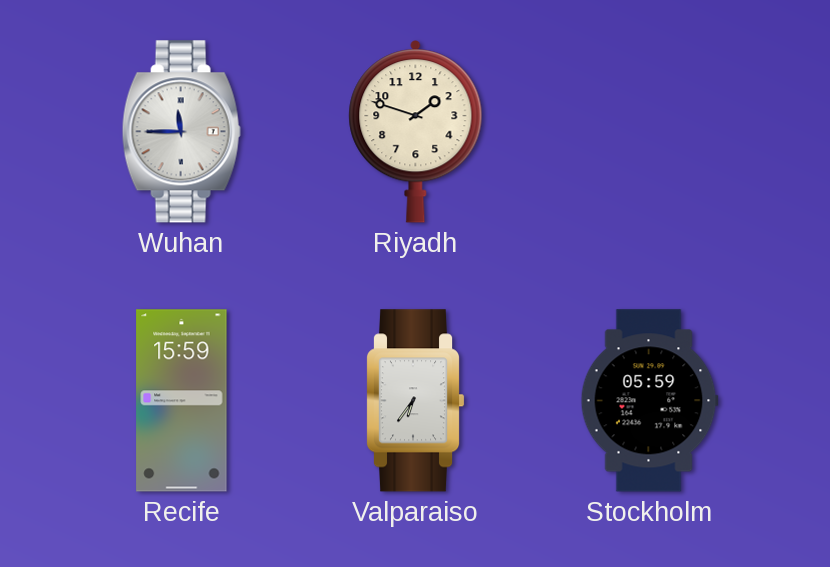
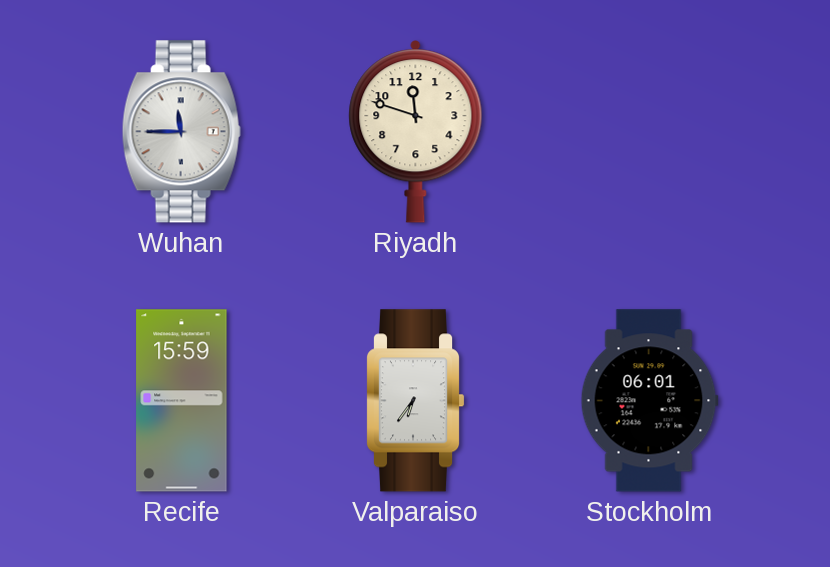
Riyadh: 1:48 -> 11:48
Stockholm: 05:59 -> 06:01
